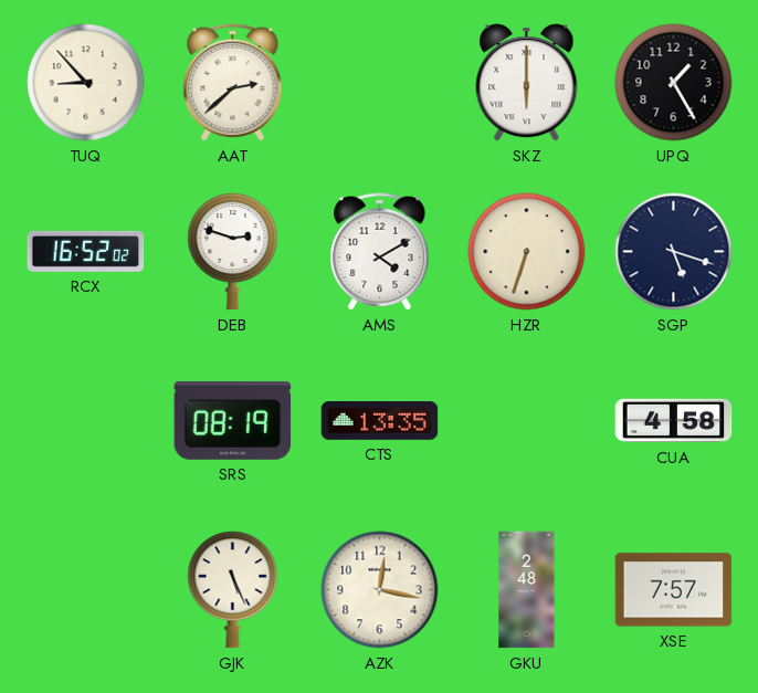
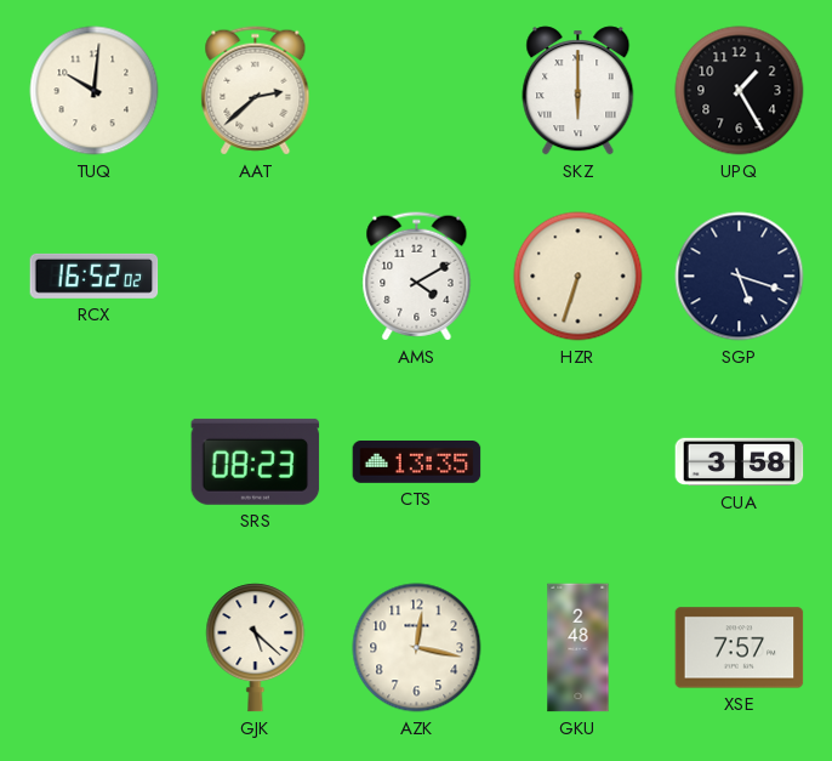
TUQ: 8:53 -> 10:01
DEB: 2:48 -> none
SRS: 08:19 -> 08:23
CUA: 4:58 -> 3:58
GJK: 5:26 -> 5:22
